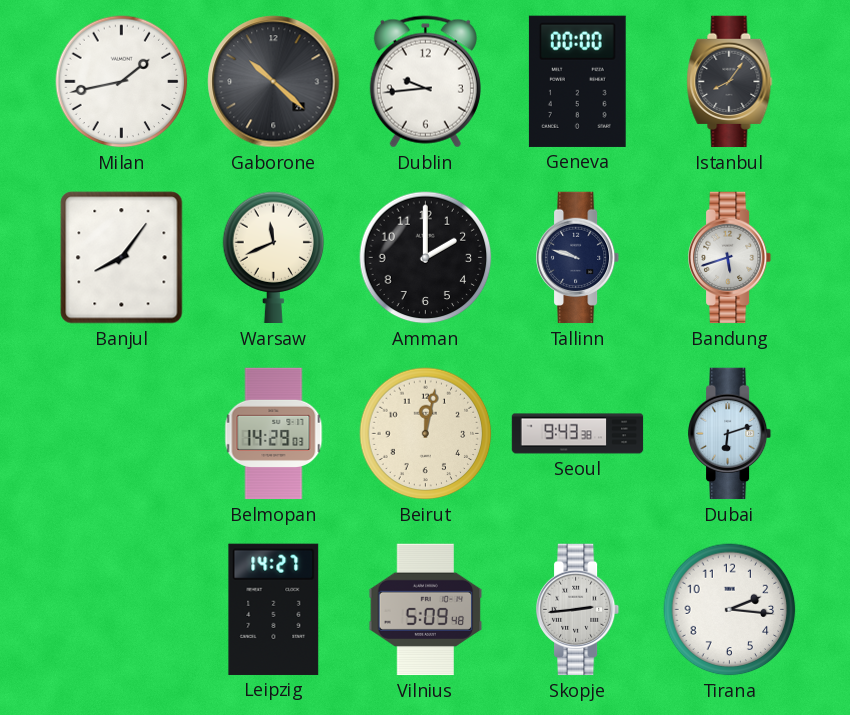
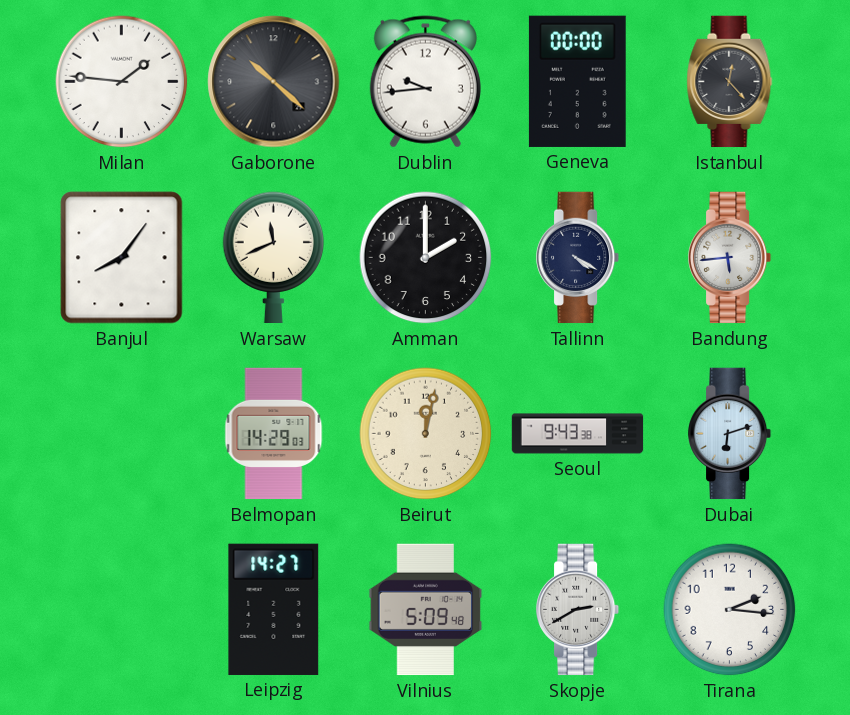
Milan: 1:43 -> 1:46
Istanbul: 8:06 -> 12:23
Tallinn: 9:48 -> 4:20
Bandung: 5:42 -> 5:44
Skopje: 2:44 -> 2:40
